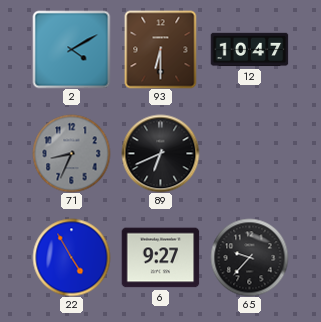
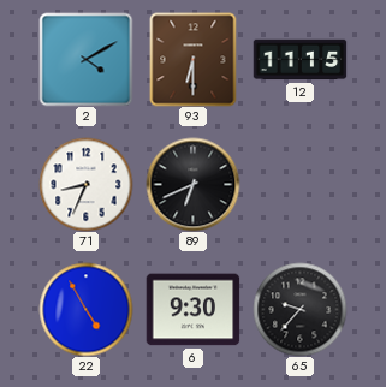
12: 10:47 -> 11:15
71 dial: grey -> white
6: 9:27 -> 9:30
